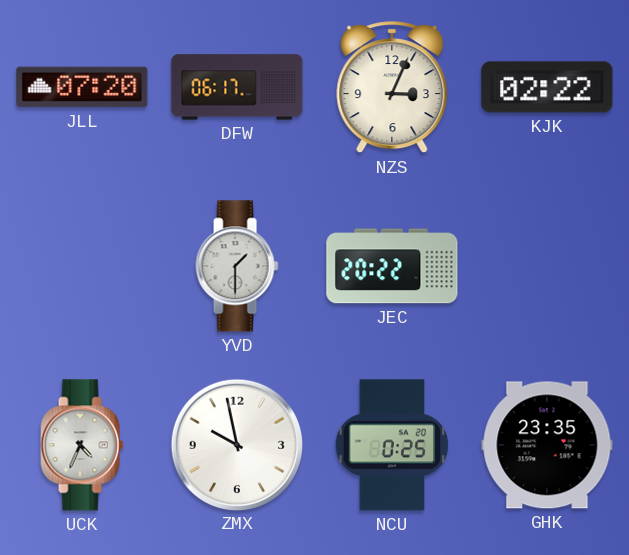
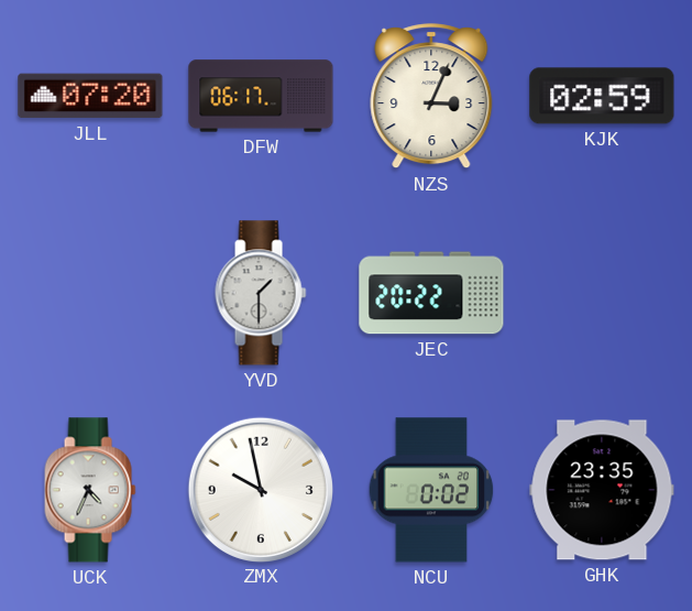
KJK: 02:22 -> 02:59
NCU: 0:25 -> 0:02
